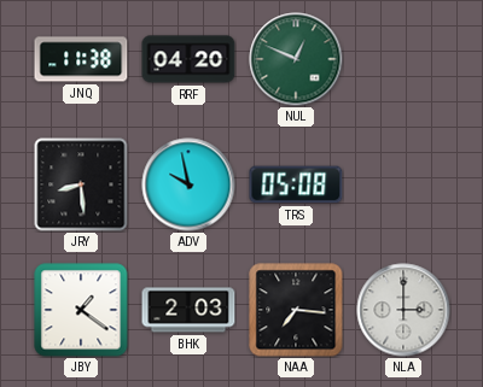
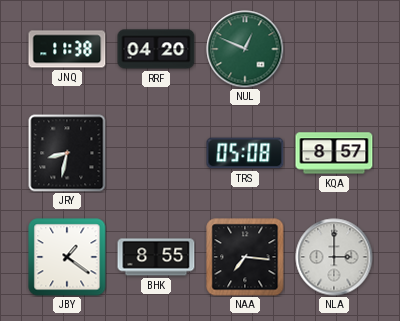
JRY: 8:29 -> 8:32
ADV: 9:58 -> none
KQA: none -> 8:57
BHK: 2:03 -> 8:55
